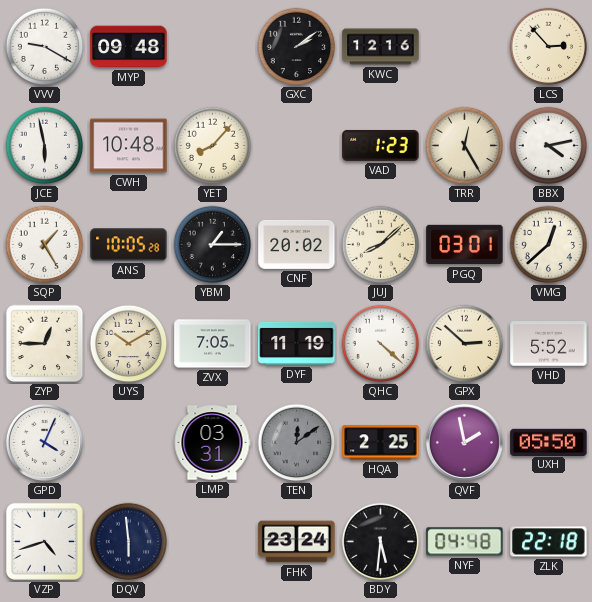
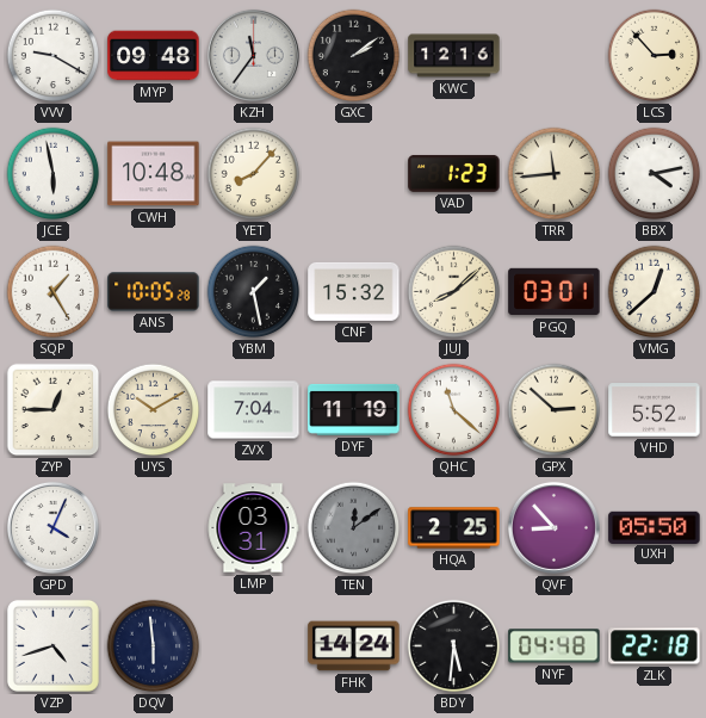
KZH: none -> 11:36
TRR: 12:25 -> 11:44
YBM: 1:15 -> 1:28
CNF: 20:02 -> 15:32
ZVX: 7:05 -> 7:04
QHC: 4:22 -> 11:22
QVF: 1:58 -> 8:53
FHK: 23:24 -> 14:24
